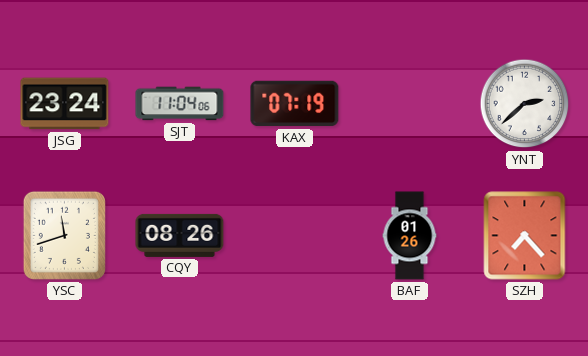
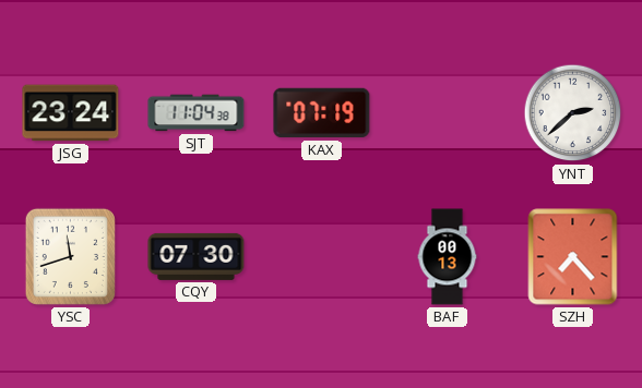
SJT: 11:04:06 -> 11:04:38
CQY: 08:26 -> 07:30
BAF: 01:26 -> 00:13
